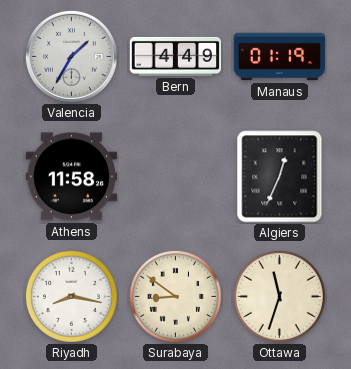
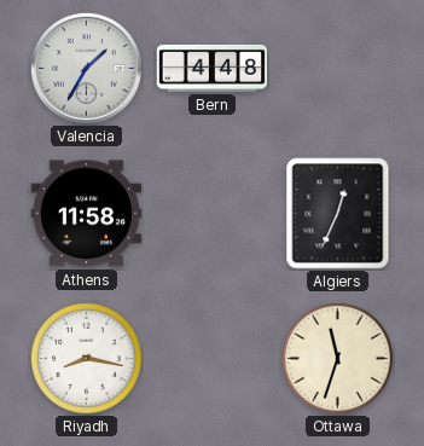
Bern: 4:49 -> 4:48
Manaus: 01:19 -> none
Surabaya: 8:51 -> none
